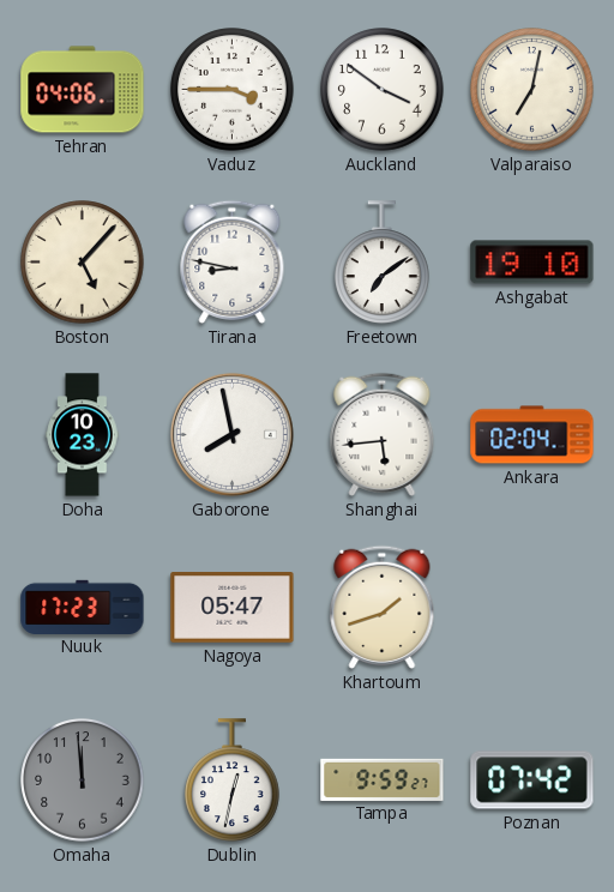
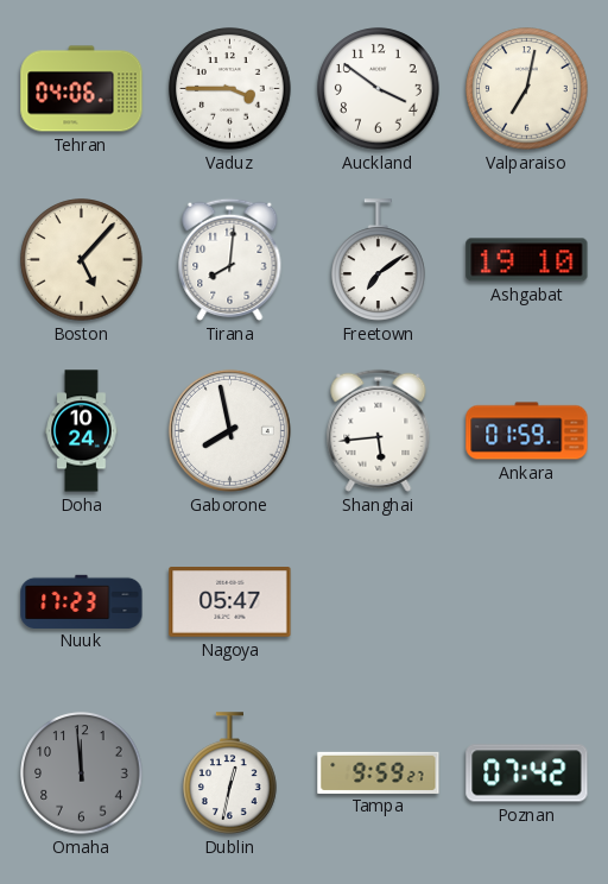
Tirana: 8:47 -> 8:01
Doha: 10:23 -> 10:24
Ankara: 02:04 -> 01:59
Khartoum: 1:42 -> none
